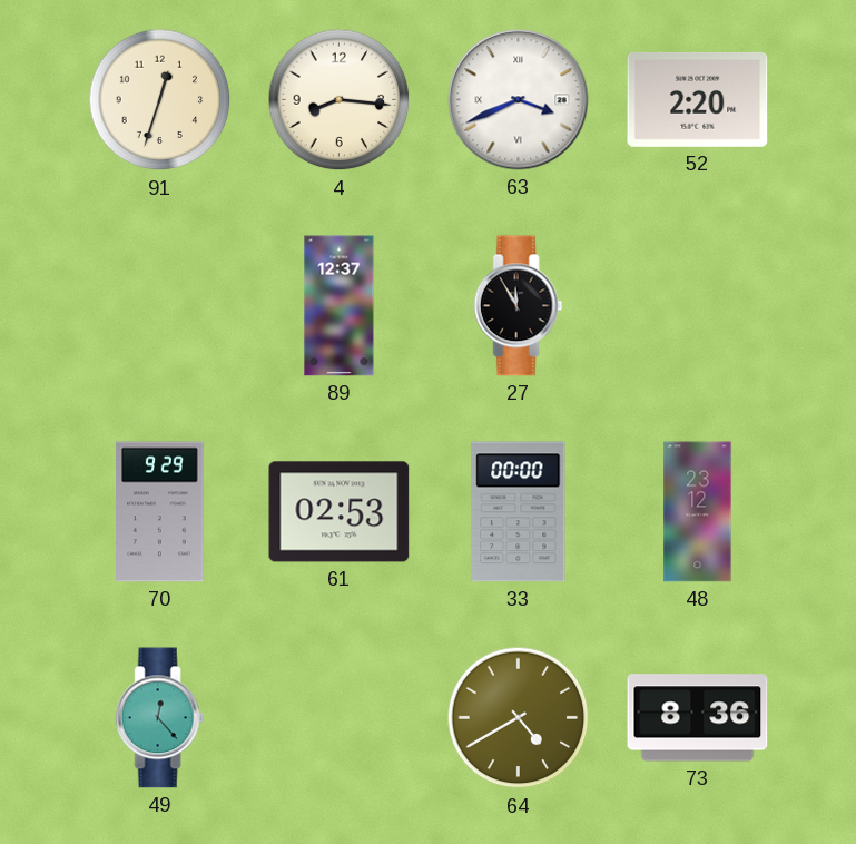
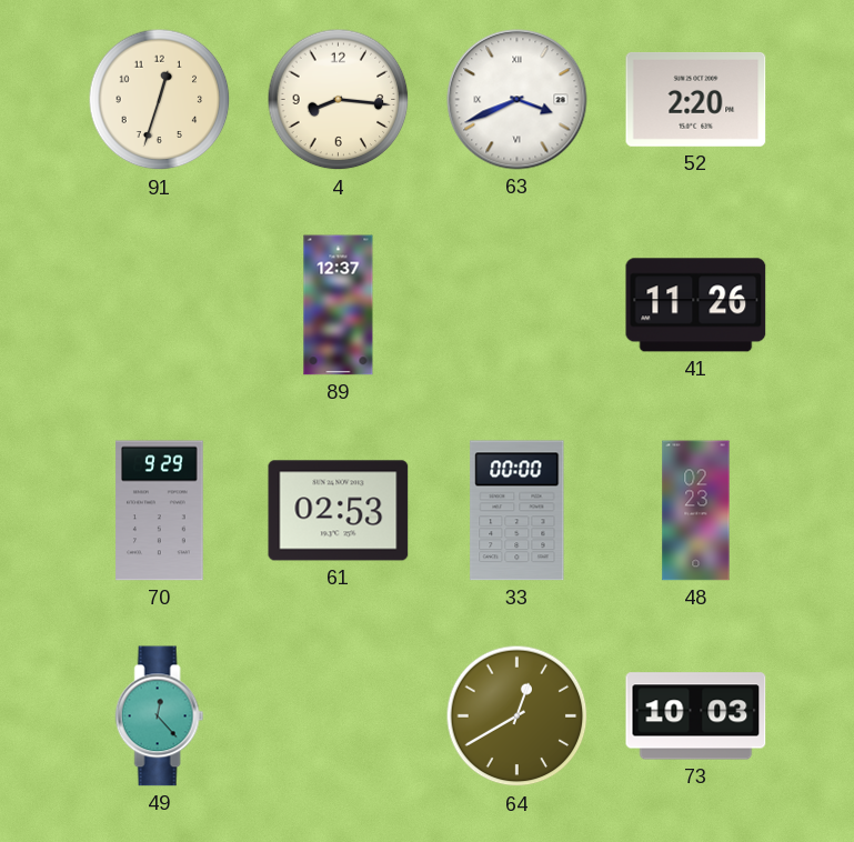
27: 11:55 -> none
41: none -> 11:26
48: 23:12 -> 02:23
64: 4:40 -> 12:40
73: 8:36 -> 10:03
